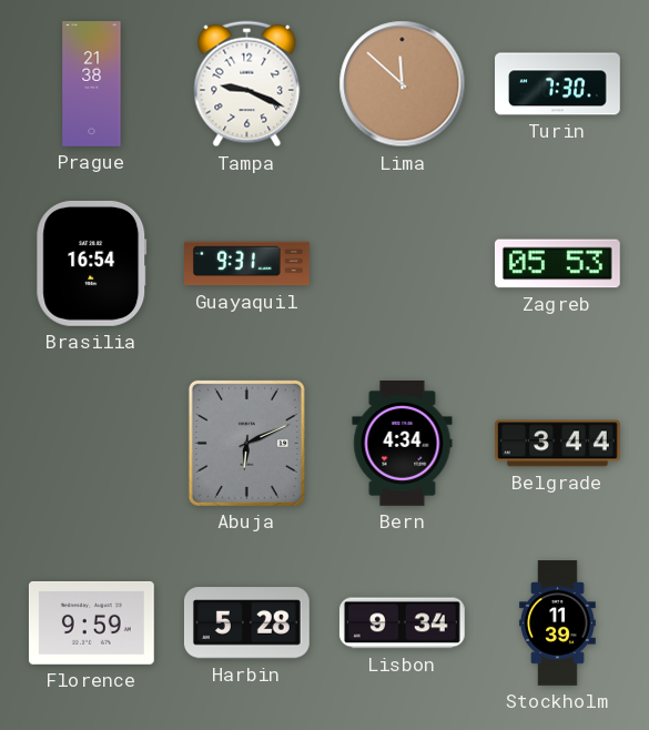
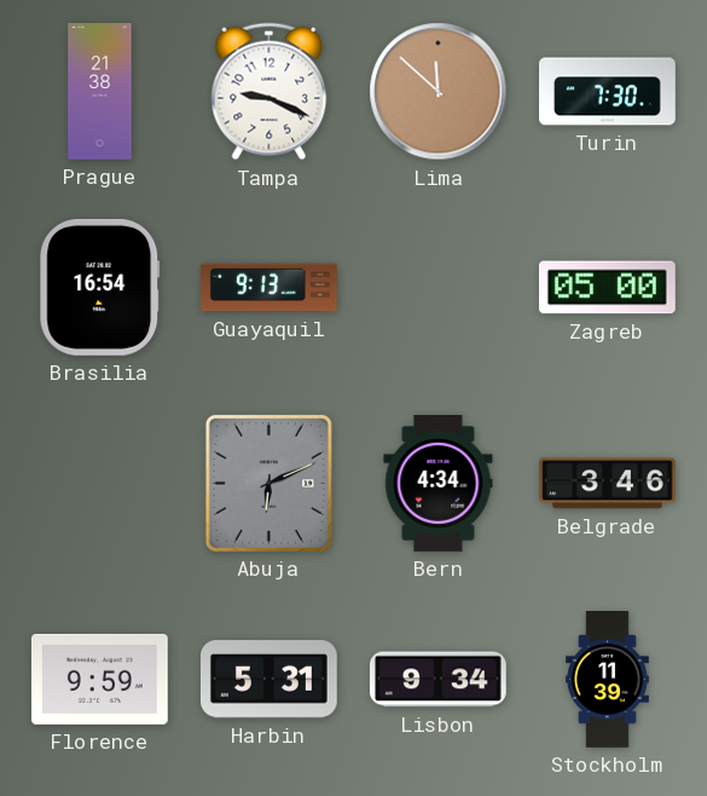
Guayaquil: 9:31 -> 9:13
Zagreb: 05:53 -> 05:00
Belgrade: 3:44 -> 3:46
Harbin: 5:28 -> 5:31
